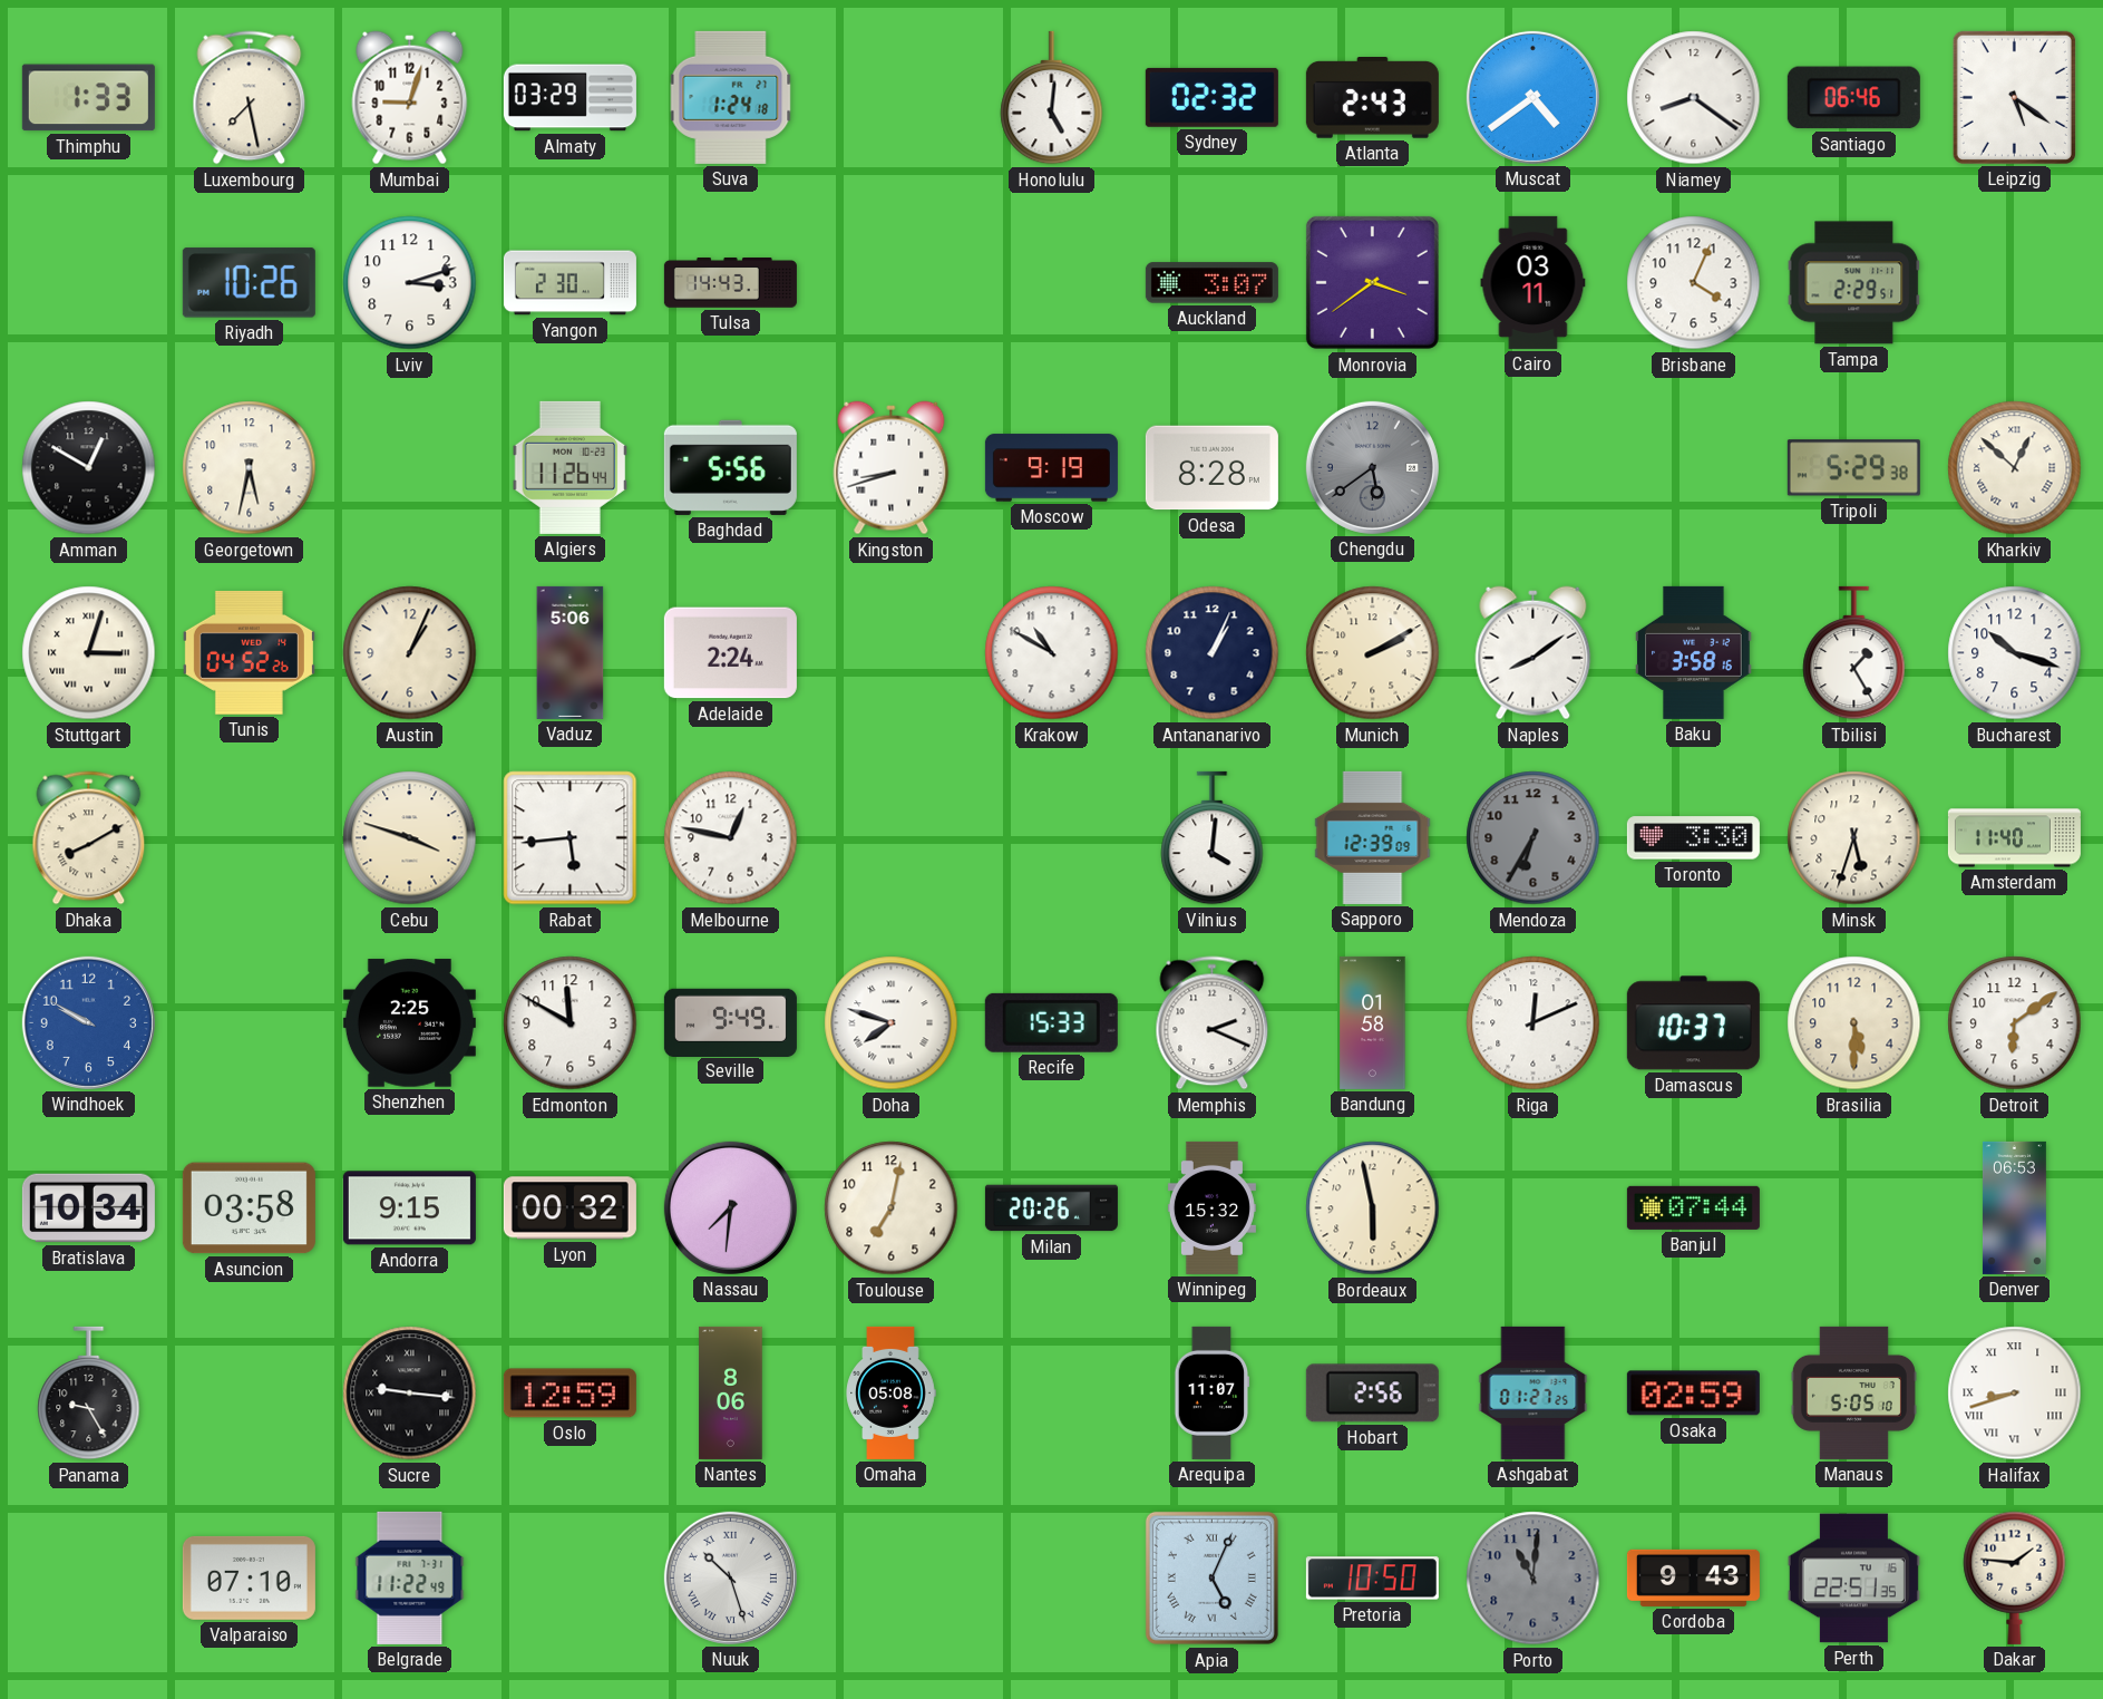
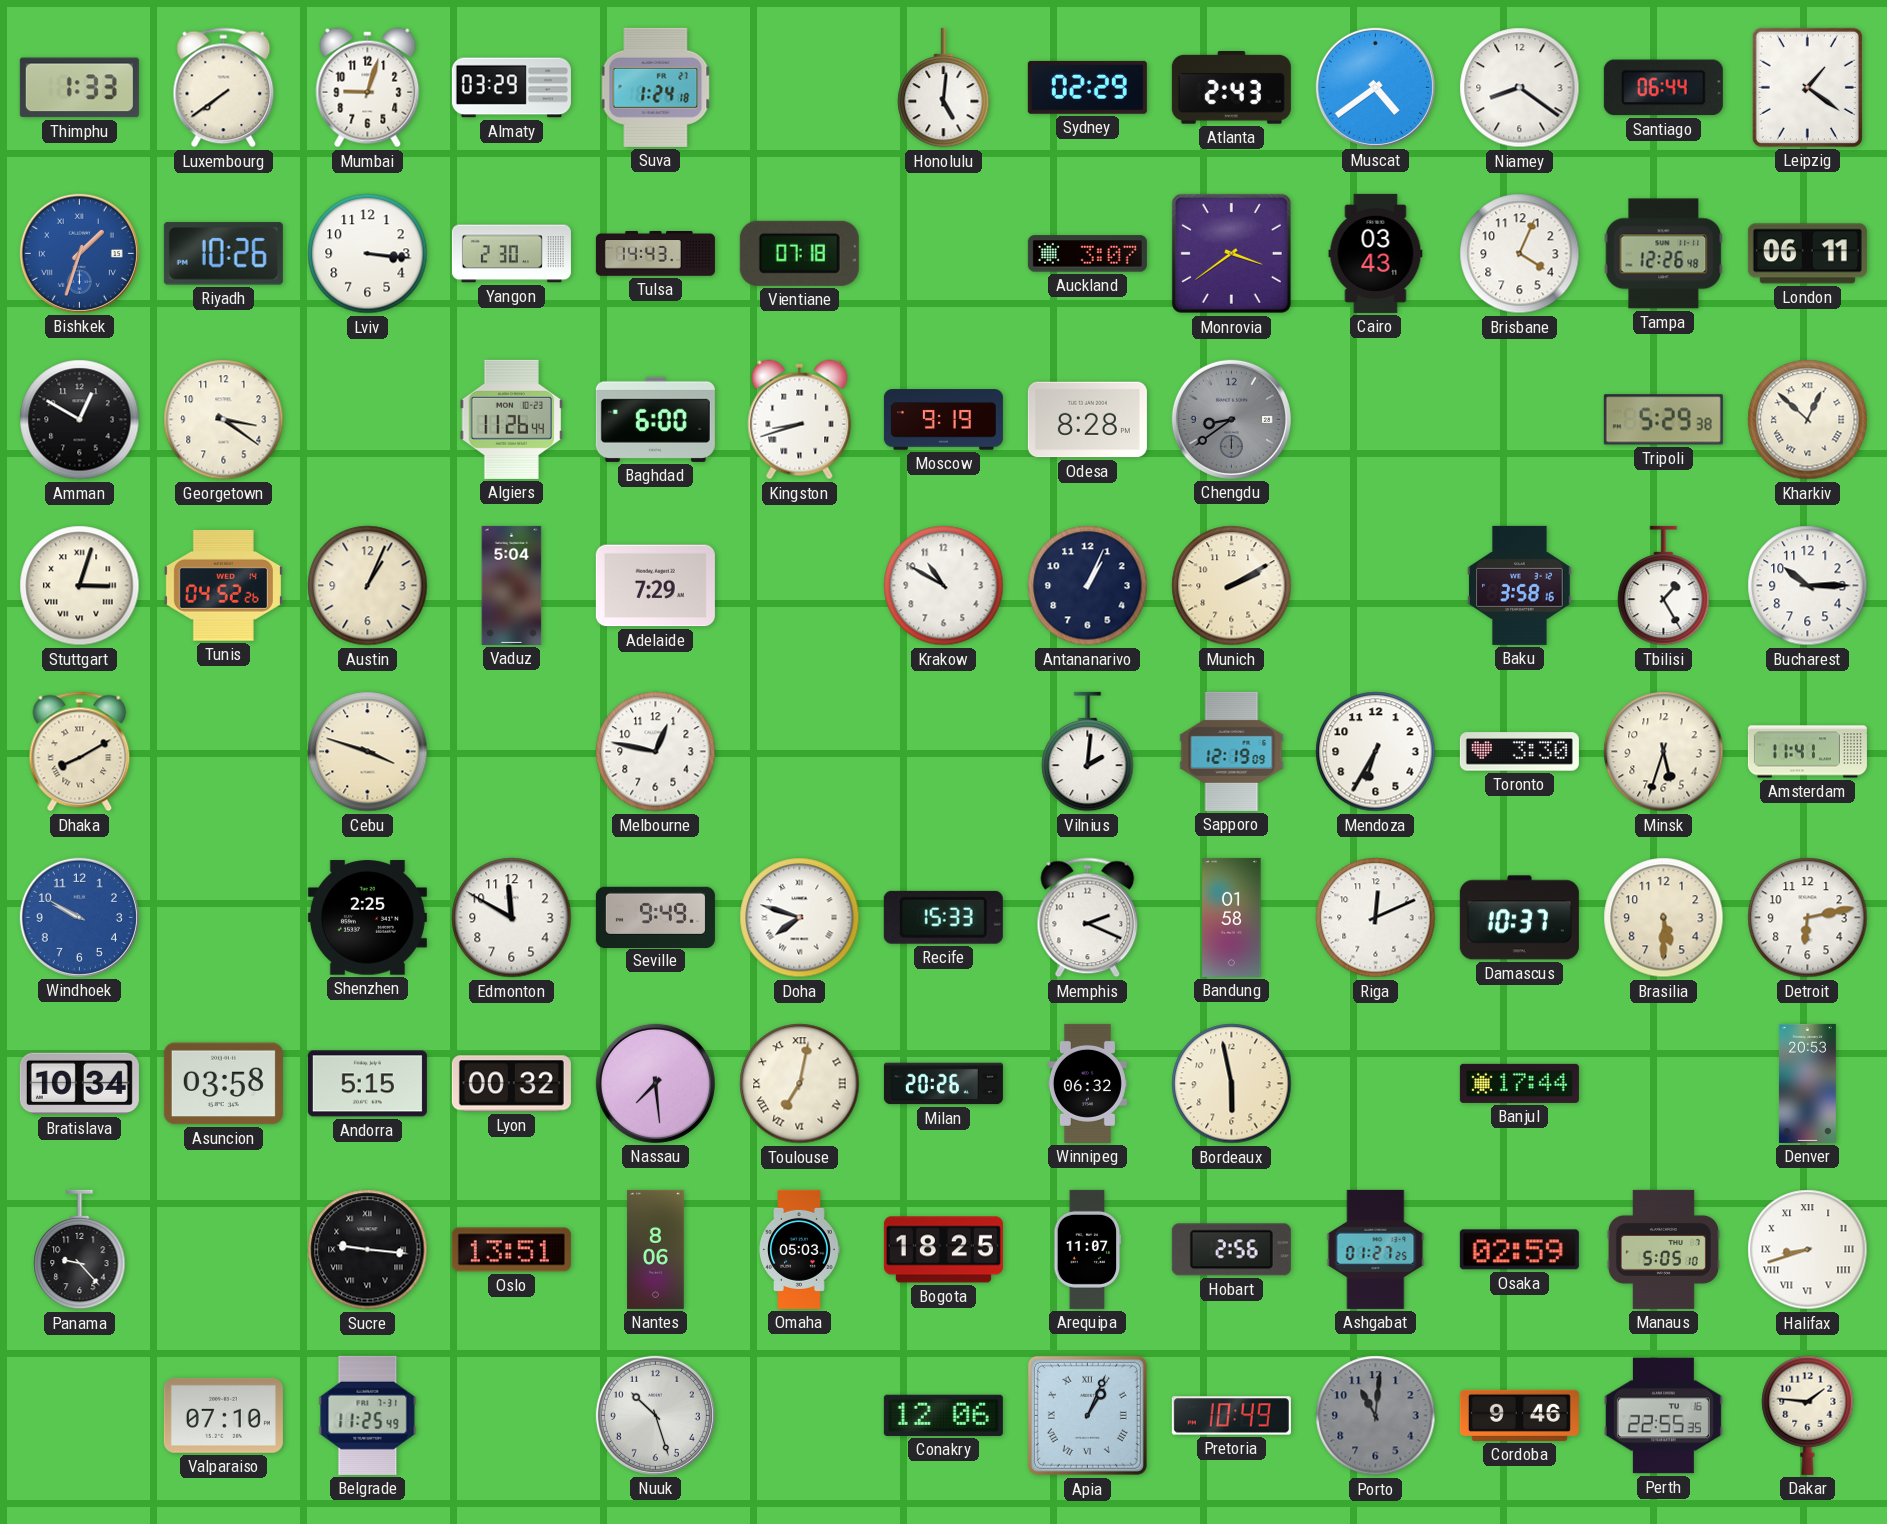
Luxembourg: 7:28 -> 7:39
Sydney: 02:32 -> 02:29
Santiago: 06:46 -> 06:44
Leipzig: 5:21 -> 1:21
Bishkek: none -> 1:33
Lviv: 3:12 -> 3:16
Vientiane: none -> 07:18
Cairo: 03:11 -> 03:43
Tampa: 2:29 -> 12:26
London: none -> 06:11
Georgetown: 5:32 -> 3:21
Baghdad: 5:56 -> 6:00
Chengdu: 5:39 -> 8:39
Vaduz: 5:06 -> 5:04
Adelaide: 2:24 -> 7:29
Naples: 8:09 -> none
Bucharest: 10:18 -> 10:15
Rabat: 5:44 -> none
Vilnius: 4:01 -> 2:01
Sapporo: 12:39 -> 12:19
Mendoza dial: grey -> white
Amsterdam: 11:40 -> 11:41
Detroit: 6:09 -> 6:13
Andorra: 9:15 -> 5:15
Nassau: 7:31 -> 7:29
Toulouse numerals: Arabic -> Roman
Winnipeg: 15:32 -> 06:32
Banjul: 07:44 -> 17:44
Denver: 06:53 -> 20:53
Panama: 9:25 -> 9:23
Oslo: 12:59 -> 13:51
Omaha: 05:08 -> 05:03
Bogota: none -> 18:25
Belgrade: 11:22 -> 11:25
Nuuk numerals: Roman -> Arabic
Conakry: none -> 12:06
Apia: 5:04 -> 1:04
Pretoria: 10:50 -> 10:49
Cordoba: 9:43 -> 9:46
Perth: 22:51 -> 22:55
